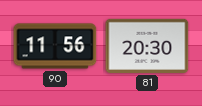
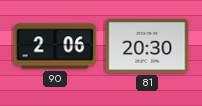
90: 11:56 -> 2:06
